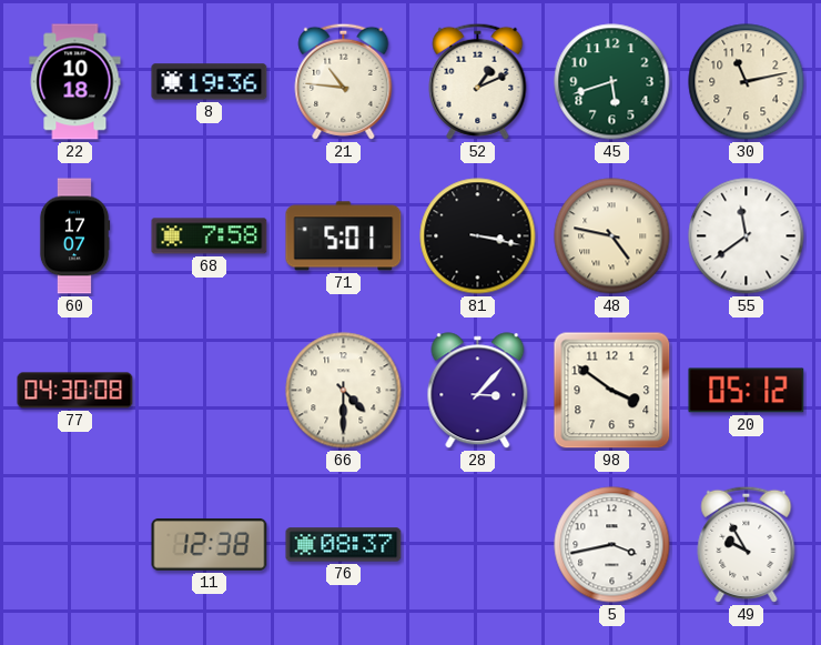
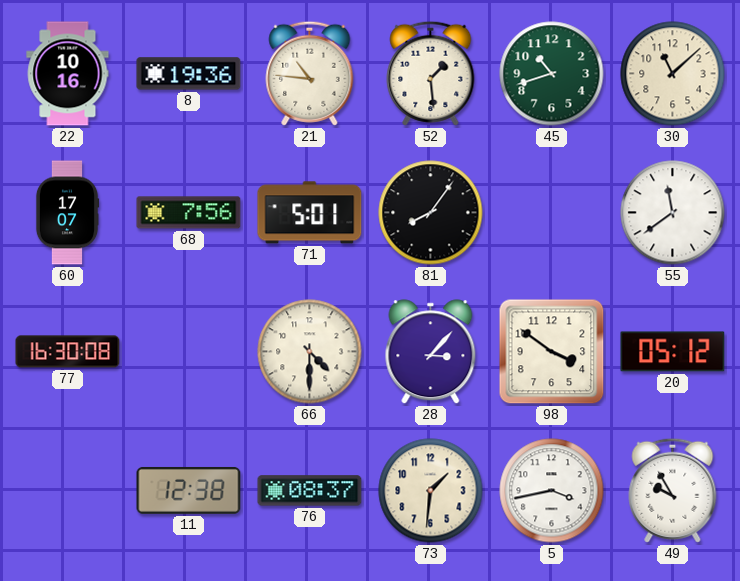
22: 10:18 -> 10:16
52: 1:11 -> 1:29
45: 5:42 -> 10:42
30: 11:13 -> 11:08
68: 7:58 -> 7:56
81: 3:17 -> 8:06
48: 4:47 -> none
77: 04:30 -> 16:30
73: none -> 1:31
